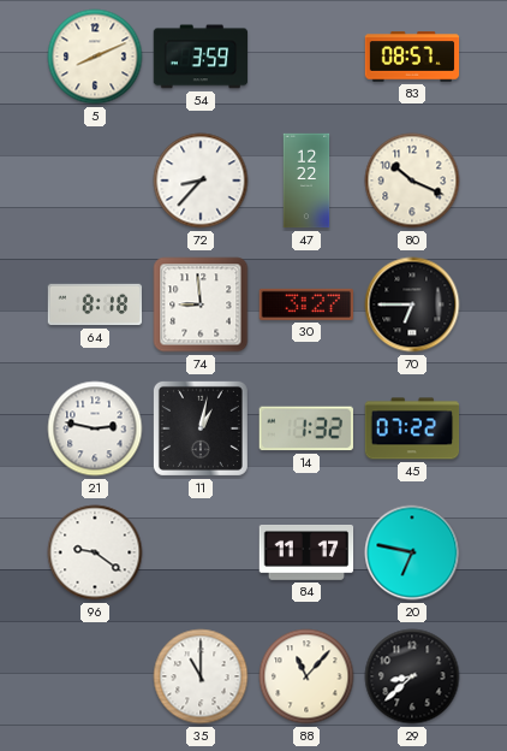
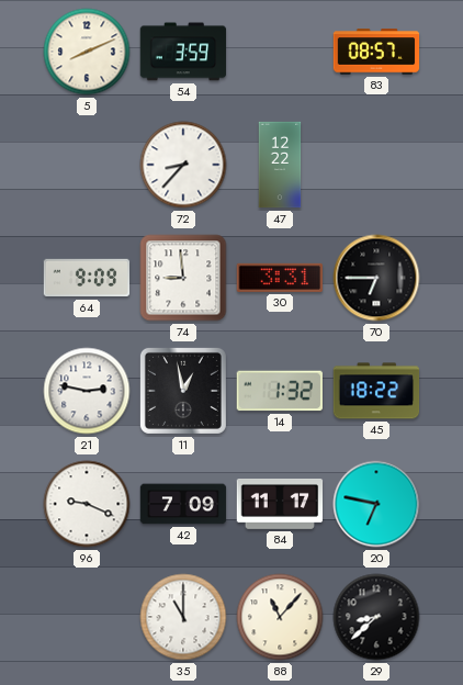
80: 10:19 -> none
64: 8:18 -> 9:09
30: 3:27 -> 3:31
11: 1:02 -> 12:58
45: 07:22 -> 18:22
96: 9:21 -> 9:19
42: none -> 7:09
